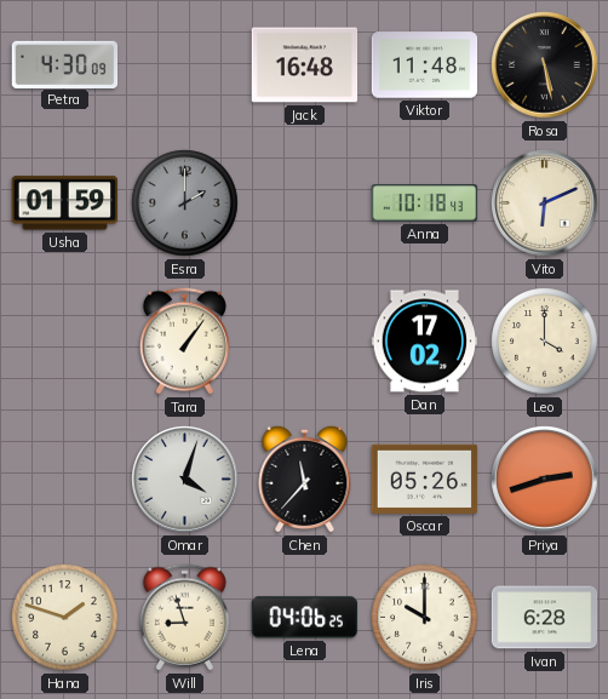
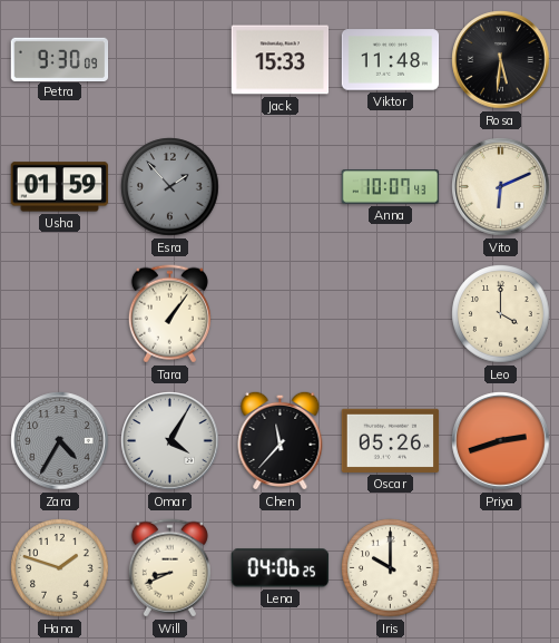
Petra: 4:30 -> 9:30
Jack: 16:48 -> 15:33
Rosa: 5:28 -> 5:31
Esra: 2:00 -> 1:53
Anna: 10:18 -> 10:07
Dan: 17:02 -> none
Zara: none -> 4:35
Omar: 4:03 -> 4:05
Will: 8:57 -> 8:41
Ivan: 6:28 -> none
